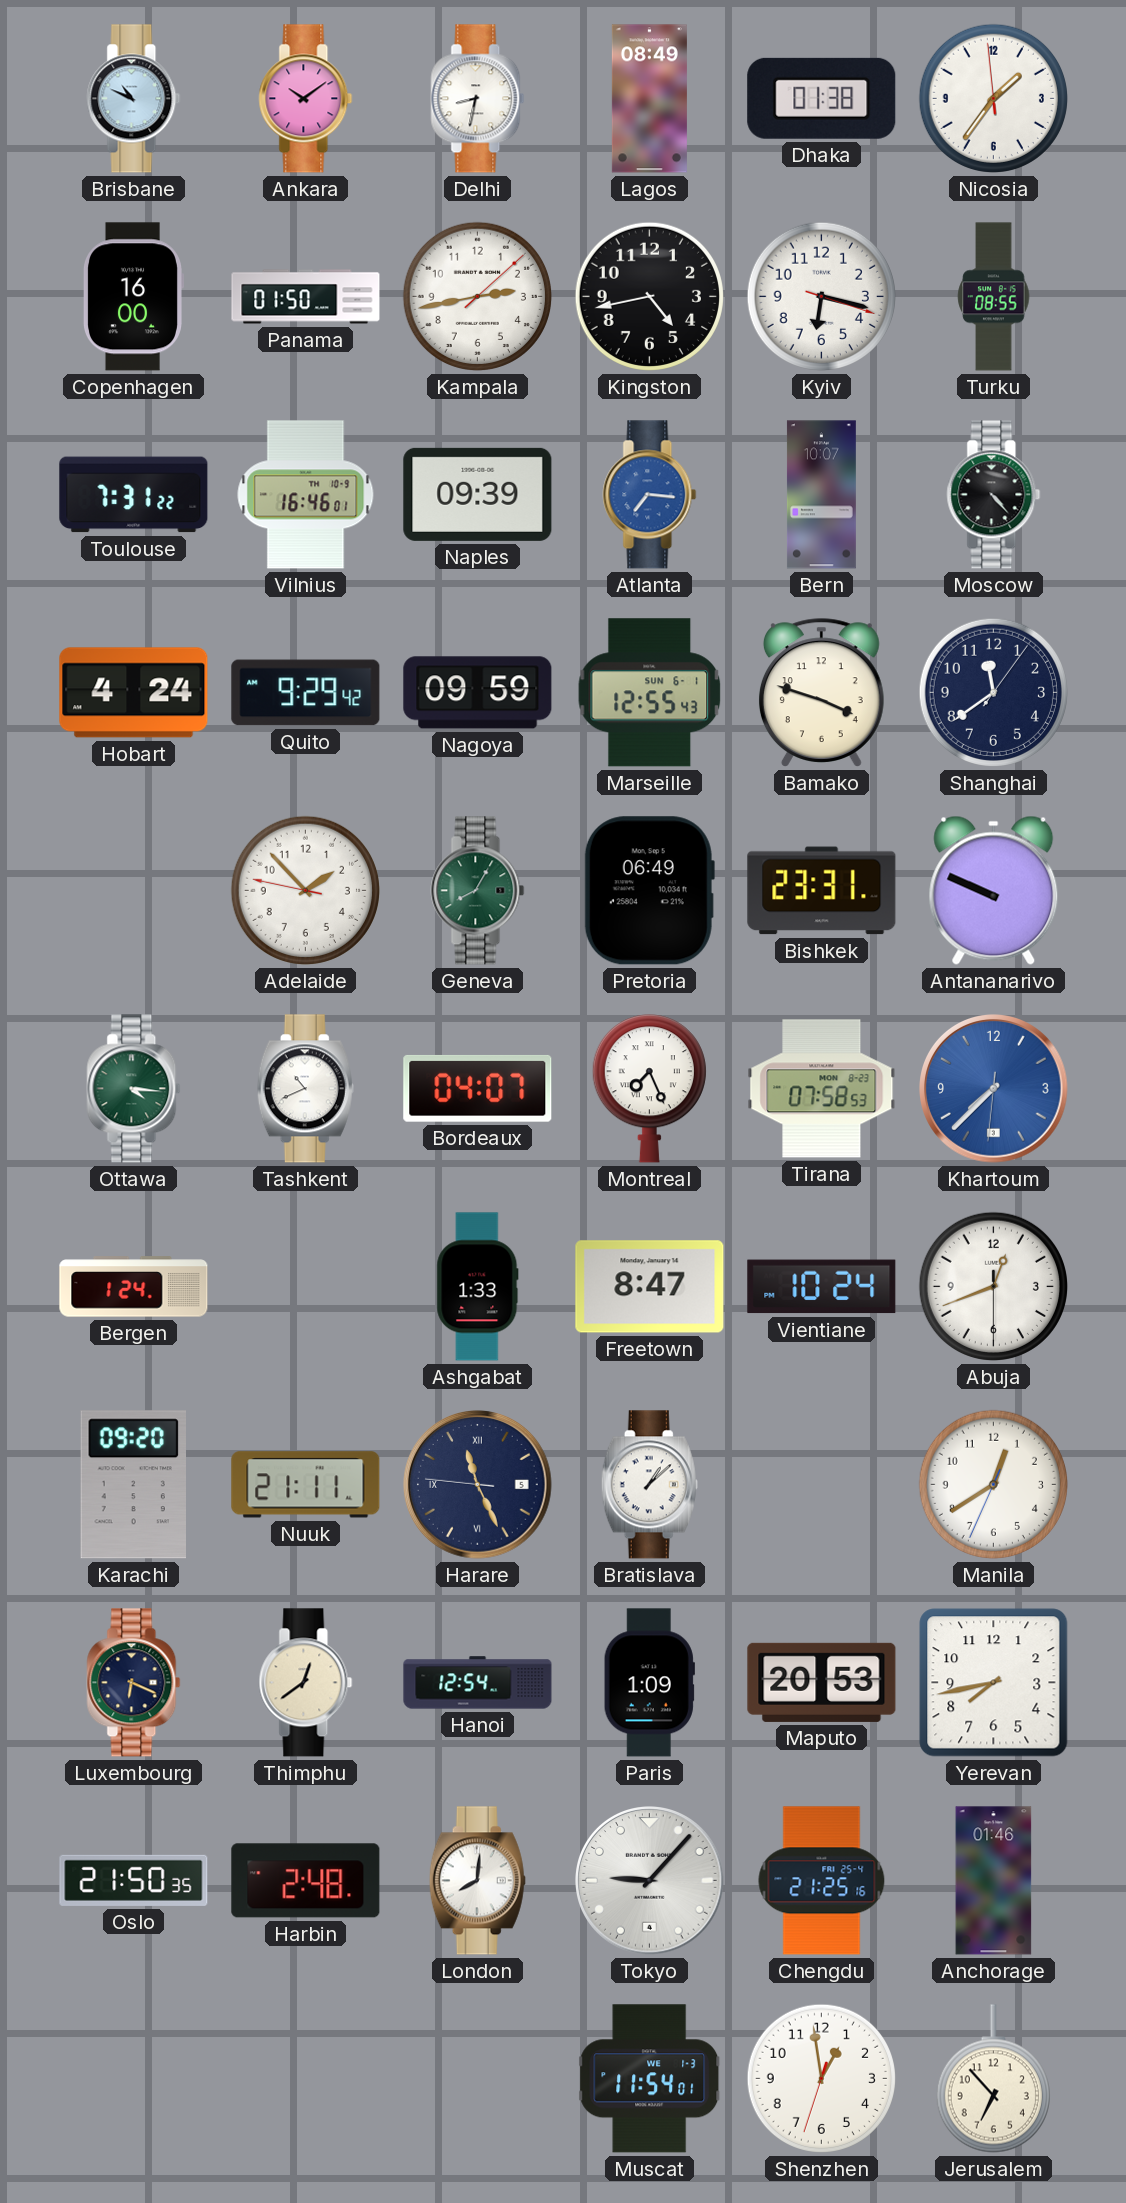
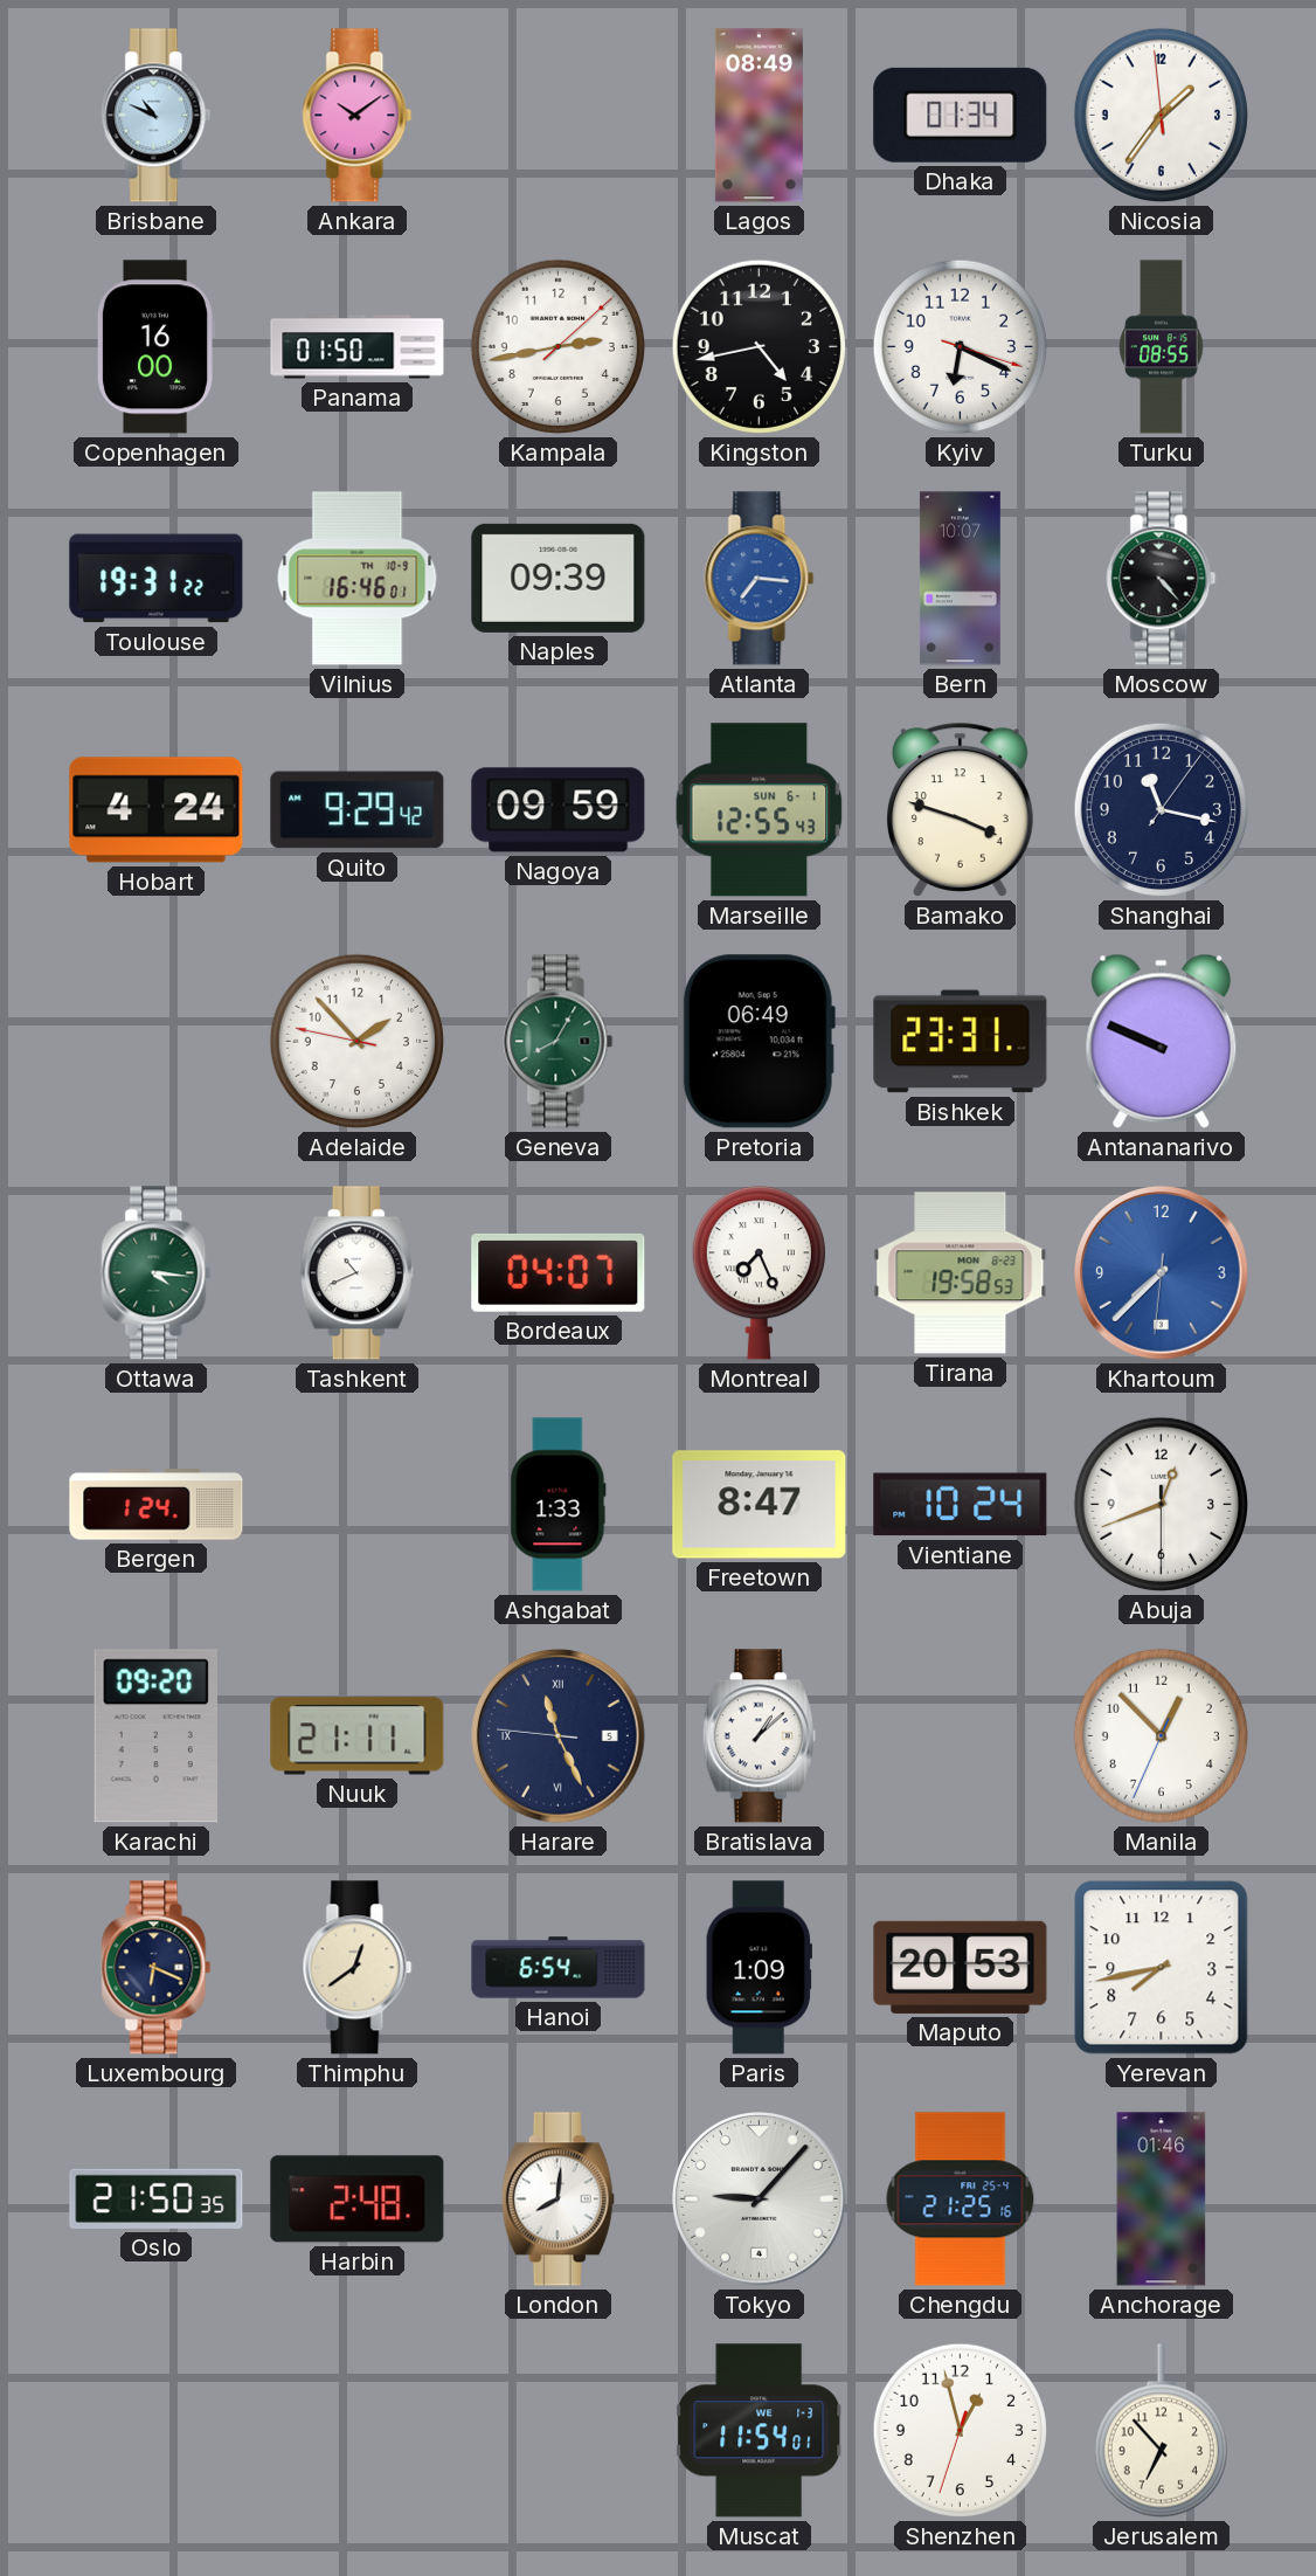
Delhi: 8:32 -> none
Dhaka: 01:38 -> 01:34
Kyiv: 6:17 -> 6:19
Toulouse: 7:31 -> 19:31
Shanghai: 11:39 -> 11:17
Tirana: 07:58 -> 19:58
Manila: 12:39 -> 12:52
Hanoi: 12:54 -> 6:54
Shenzhen: 12:58 -> 12:57
